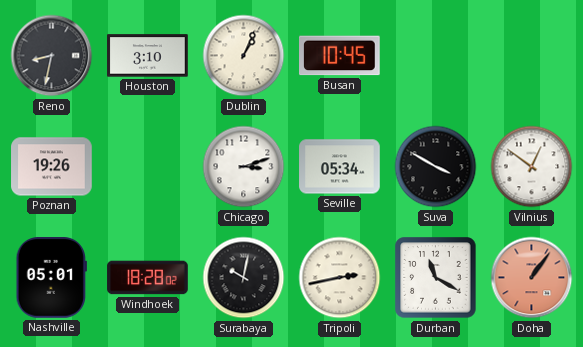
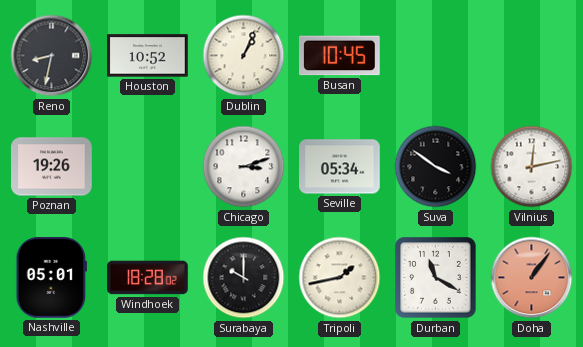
Houston: 3:10 -> 10:52
Suva: 3:50 -> 3:51
Vilnius: 12:51 -> 12:13
Surabaya: 10:02 -> 10:00
Tripoli: 2:43 -> 1:43
